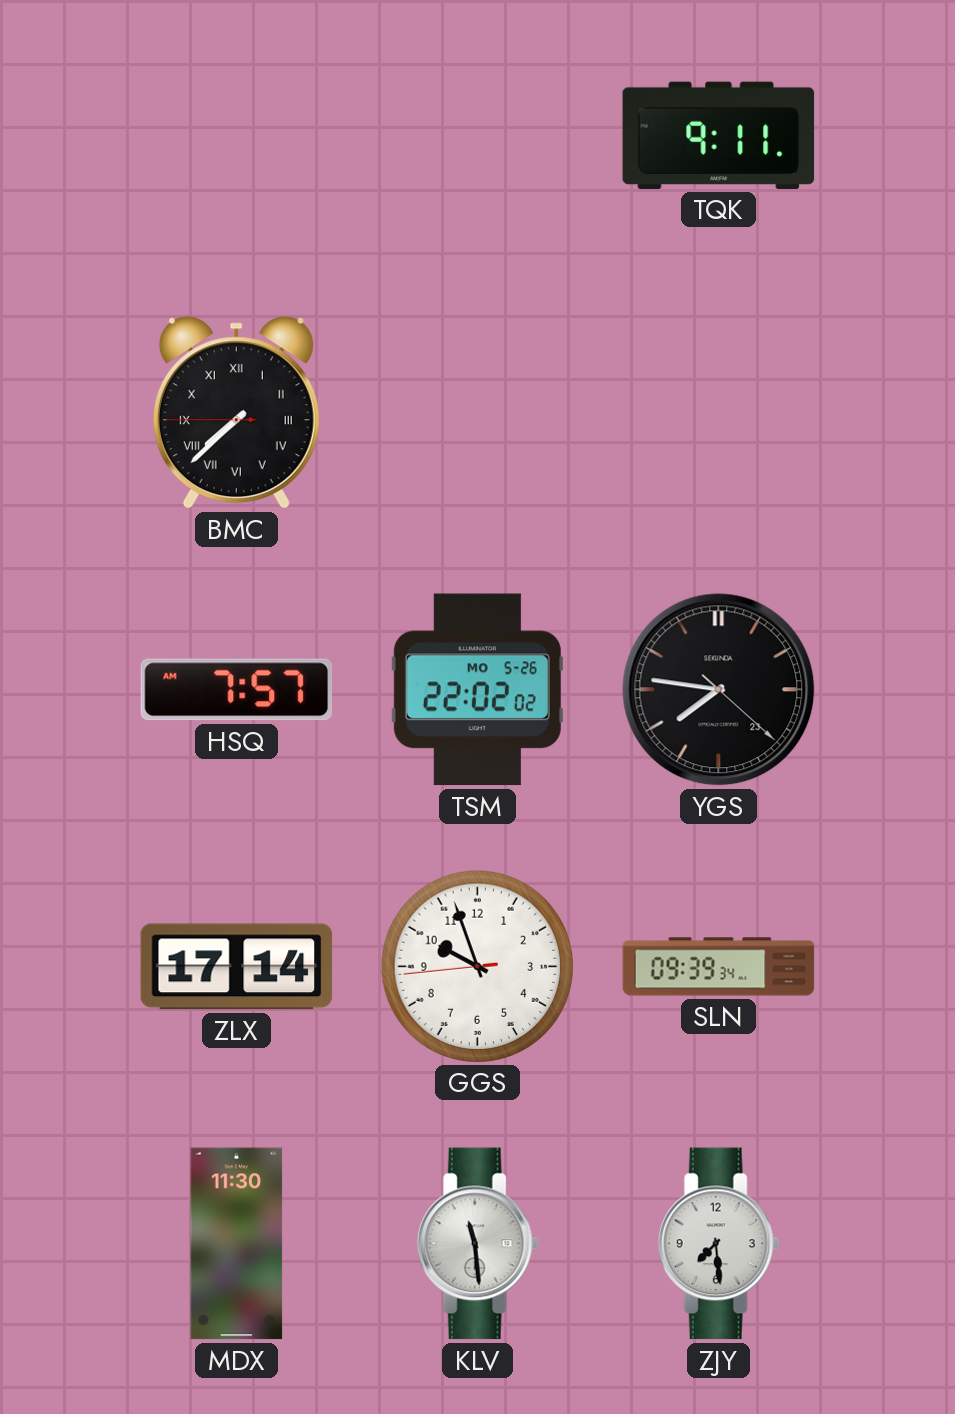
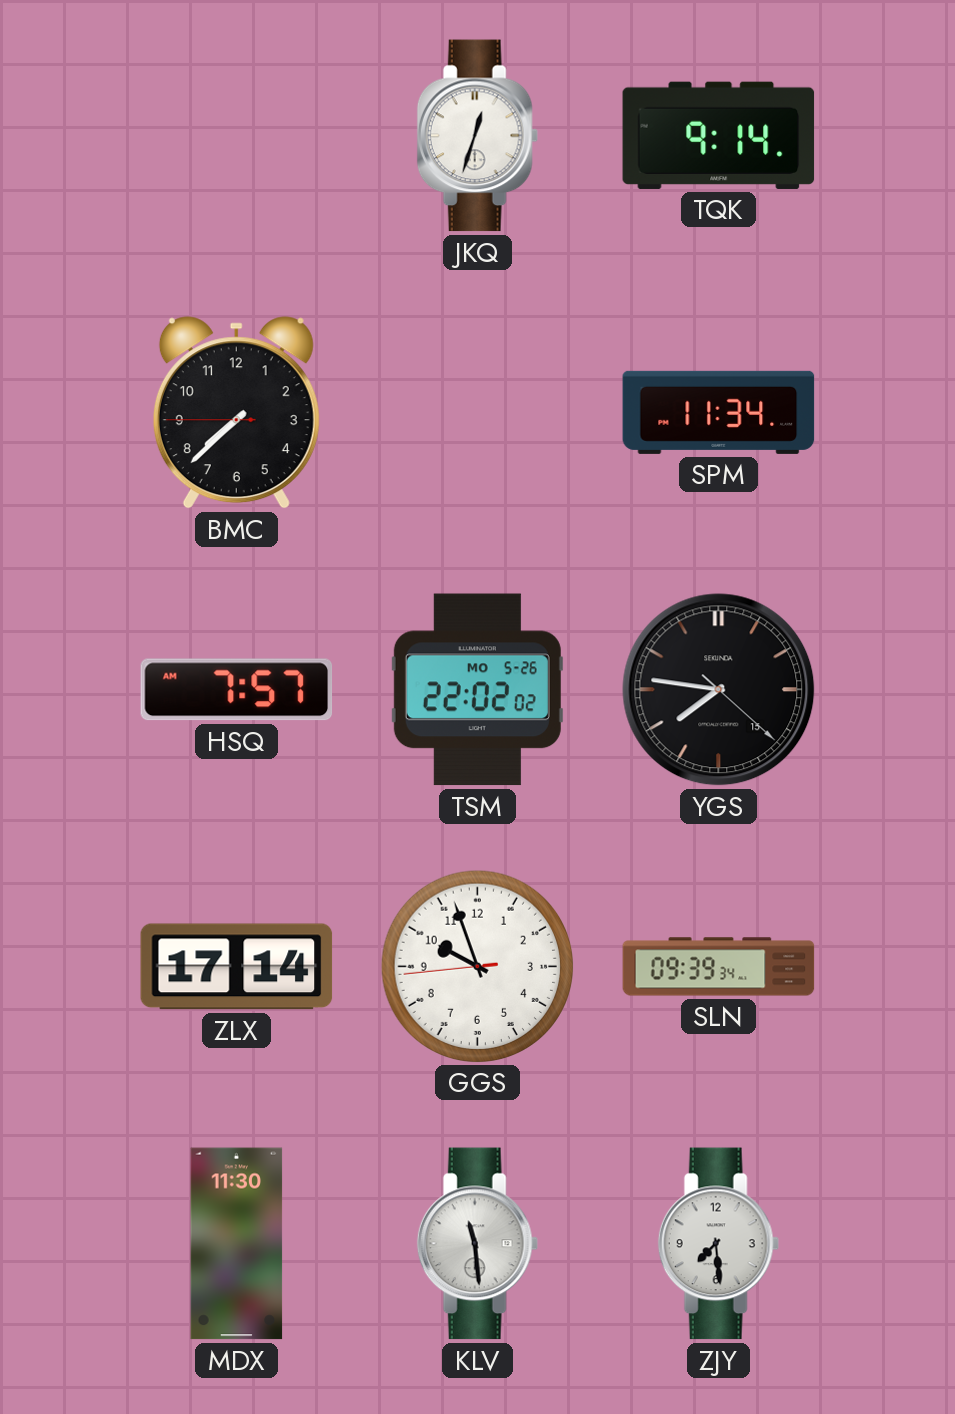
JKQ: none -> 12:33
TQK: 9:11 -> 9:14
BMC numerals: Roman -> Arabic
SPM: none -> 11:34
YGS date: 23 -> 15
